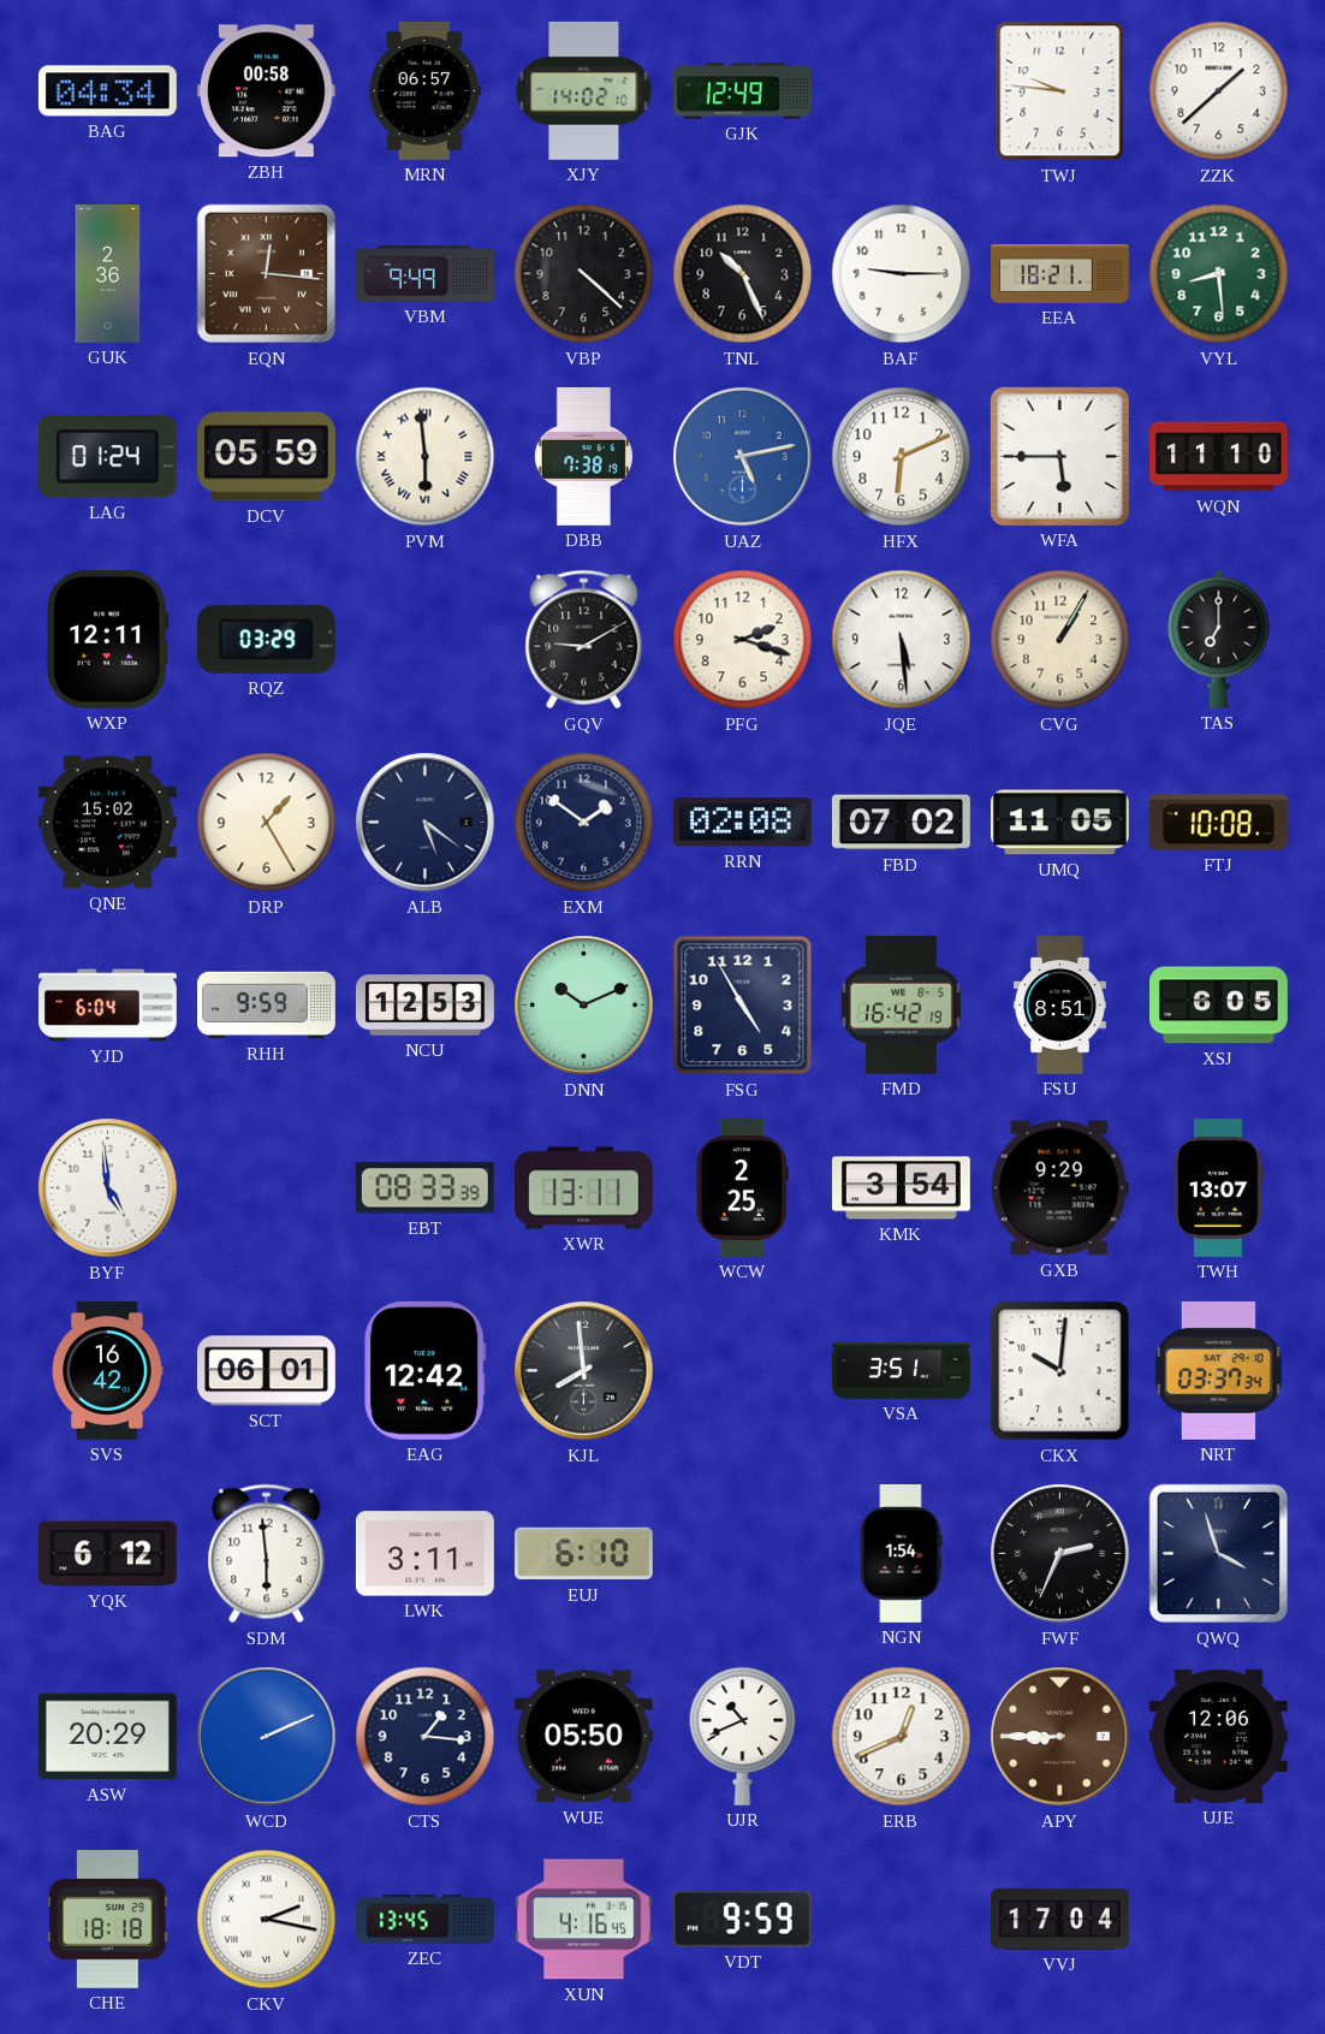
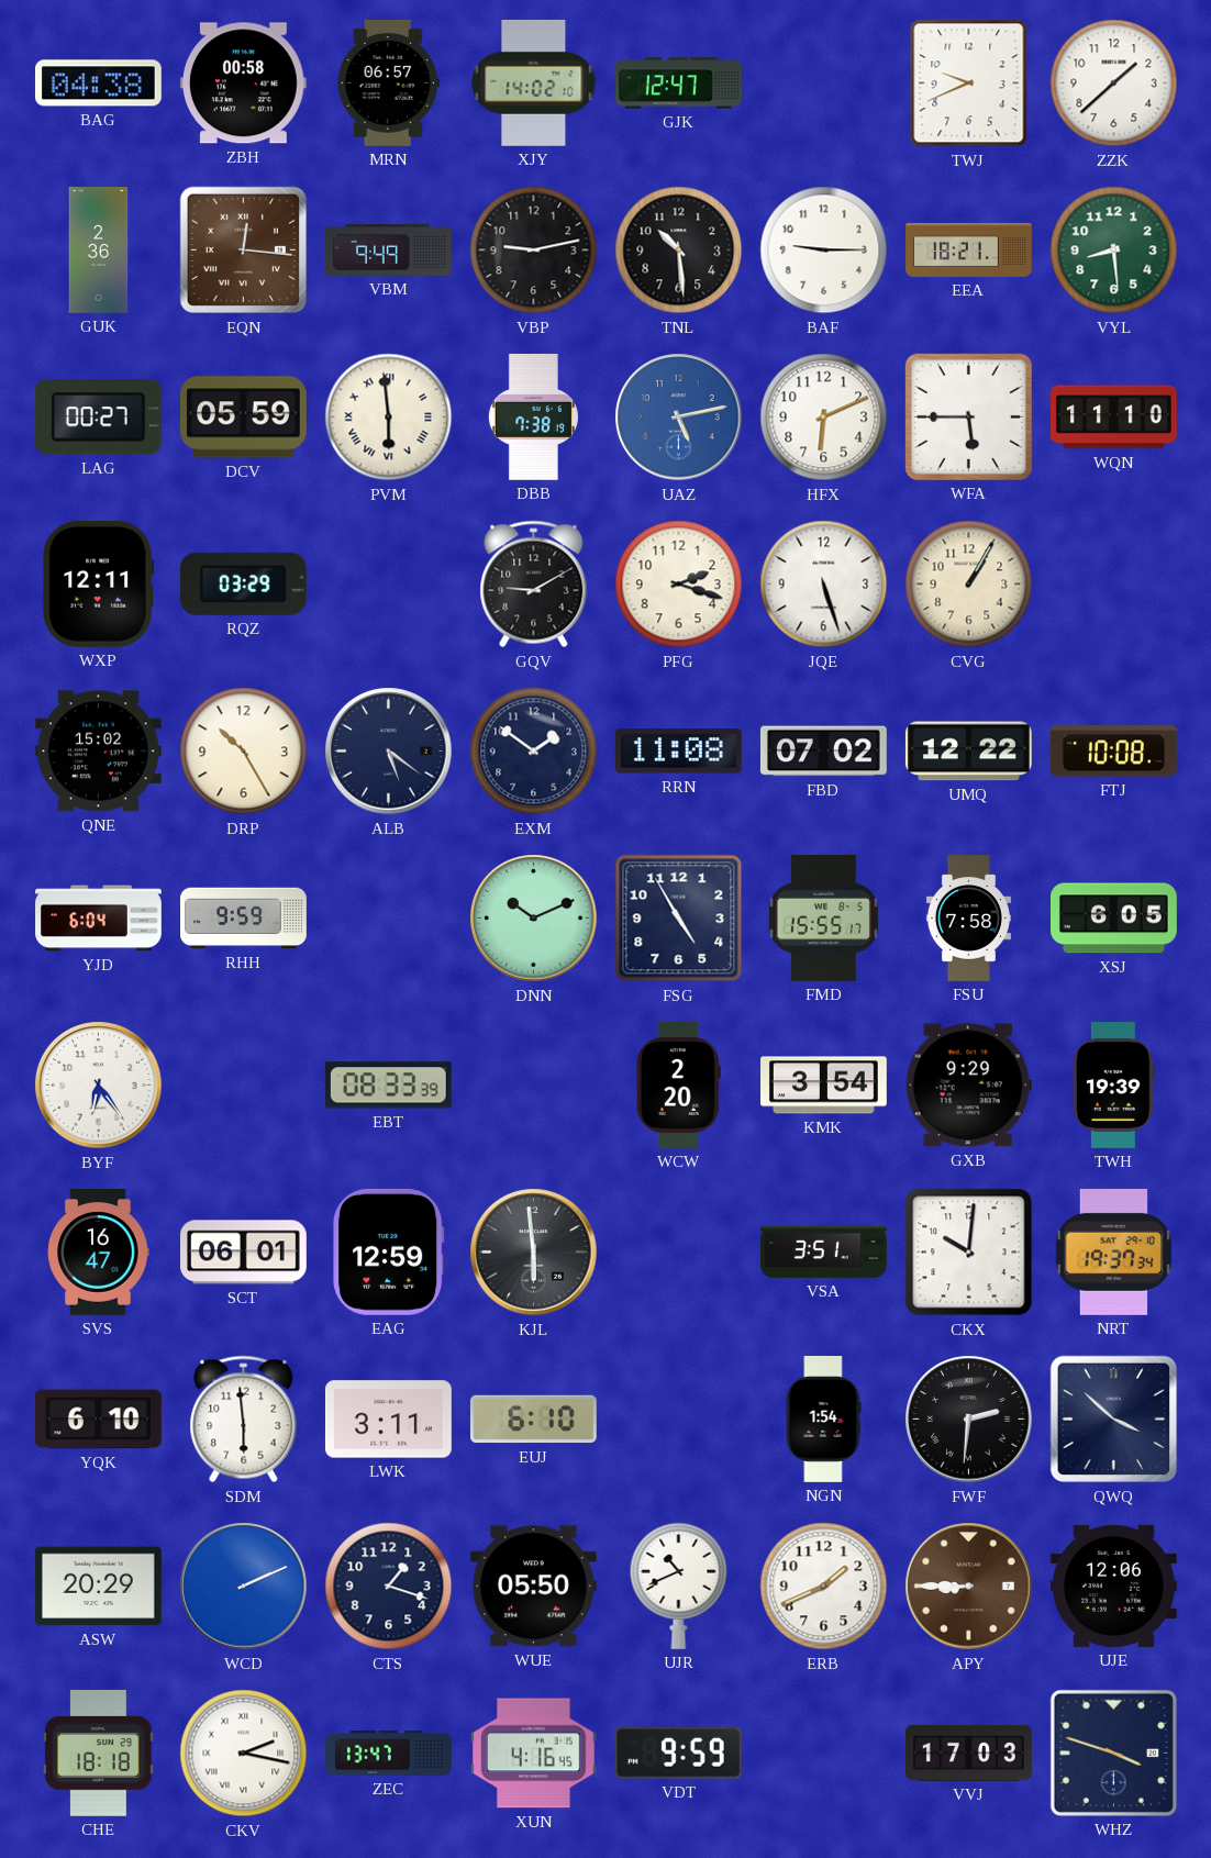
BAG: 04:34 -> 04:38
GJK: 12:49 -> 12:47
TWJ: 9:46 -> 9:41
VBP: 4:22 -> 9:13
TNL: 10:26 -> 10:29
LAG: 01:24 -> 00:27
JQE: 5:29 -> 5:27
TAS: 7:00 -> none
DRP: 1:25 -> 10:25
RRN: 02:08 -> 11:08
UMQ: 11:05 -> 12:22
NCU: 12:53 -> none
FMD: 16:42 -> 15:55
FSU: 8:51 -> 7:58
BYF: 4:59 -> 6:24
XWR: 13:11 -> none
WCW: 2:25 -> 2:20
TWH: 13:07 -> 19:39
SVS: 16:42 -> 16:47
EAG: 12:42 -> 12:59
KJL: 7:59 -> 5:59
NRT: 03:37 -> 19:37
YQK: 6:12 -> 6:10
FWF: 2:34 -> 2:31
QWQ: 3:57 -> 3:52
CTS: 1:16 -> 1:18
ERB: 12:41 -> 1:41
ZEC: 13:45 -> 13:47
VVJ: 17:04 -> 17:03
WHZ: none -> 3:48
